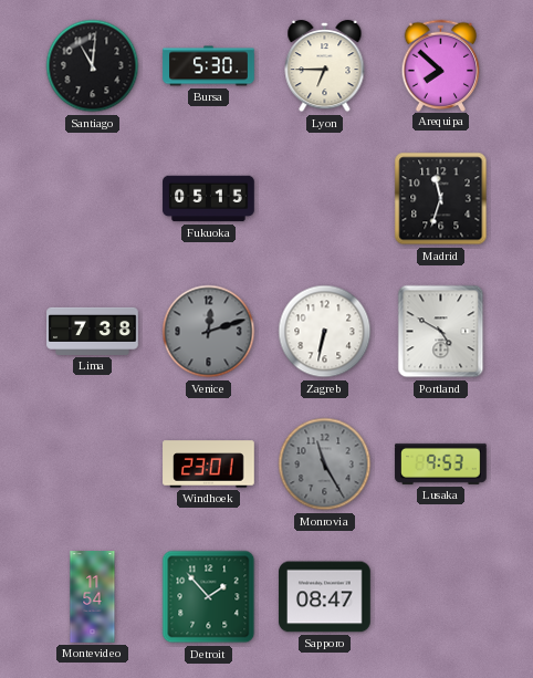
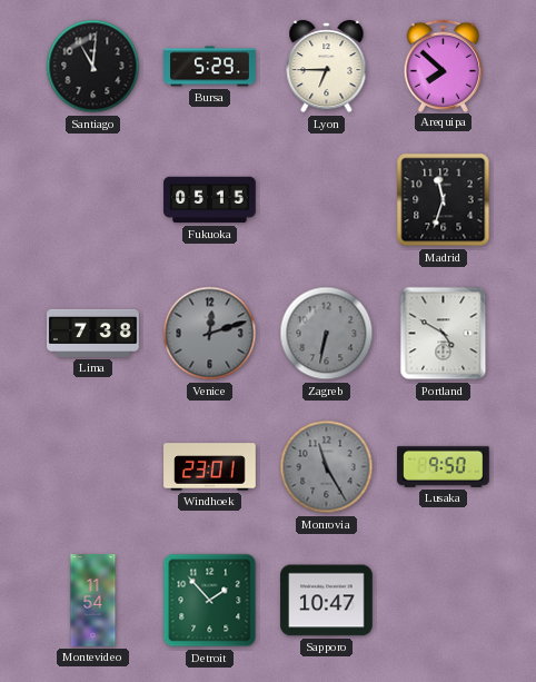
Bursa: 5:30 -> 5:29
Zagreb dial: white -> grey
Lusaka: 9:53 -> 9:50
Sapporo: 08:47 -> 10:47
